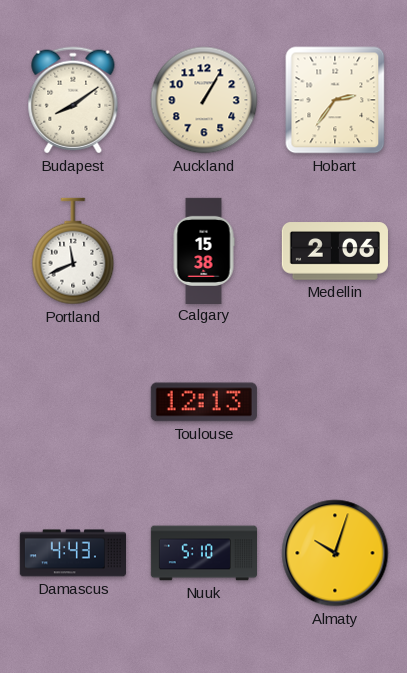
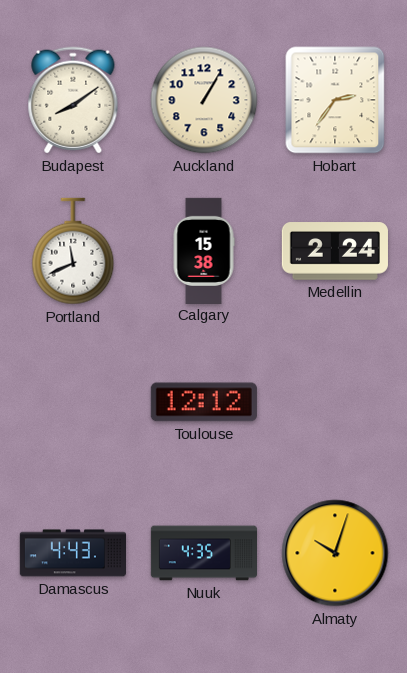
Medellin: 2:06 -> 2:24
Toulouse: 12:13 -> 12:12
Nuuk: 5:10 -> 4:35
